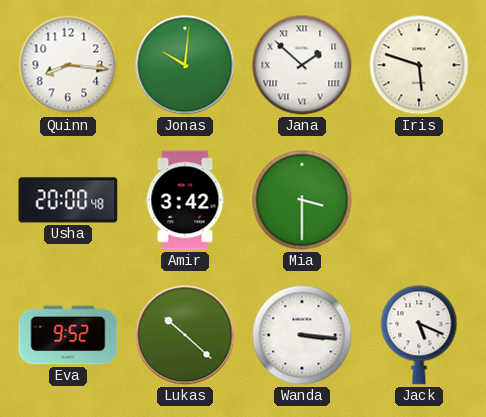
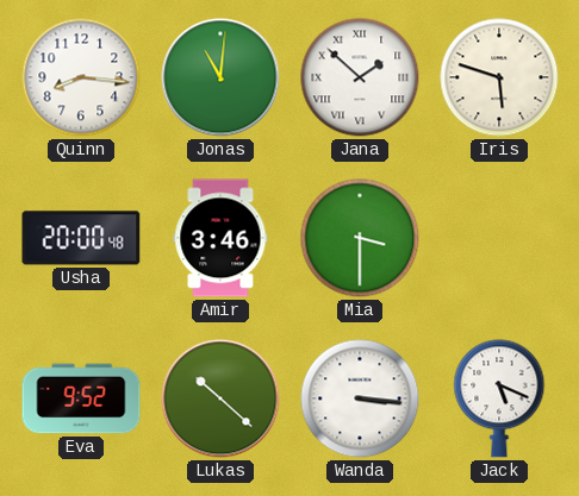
Jonas: 10:01 -> 11:01
Amir: 3:42 -> 3:46
